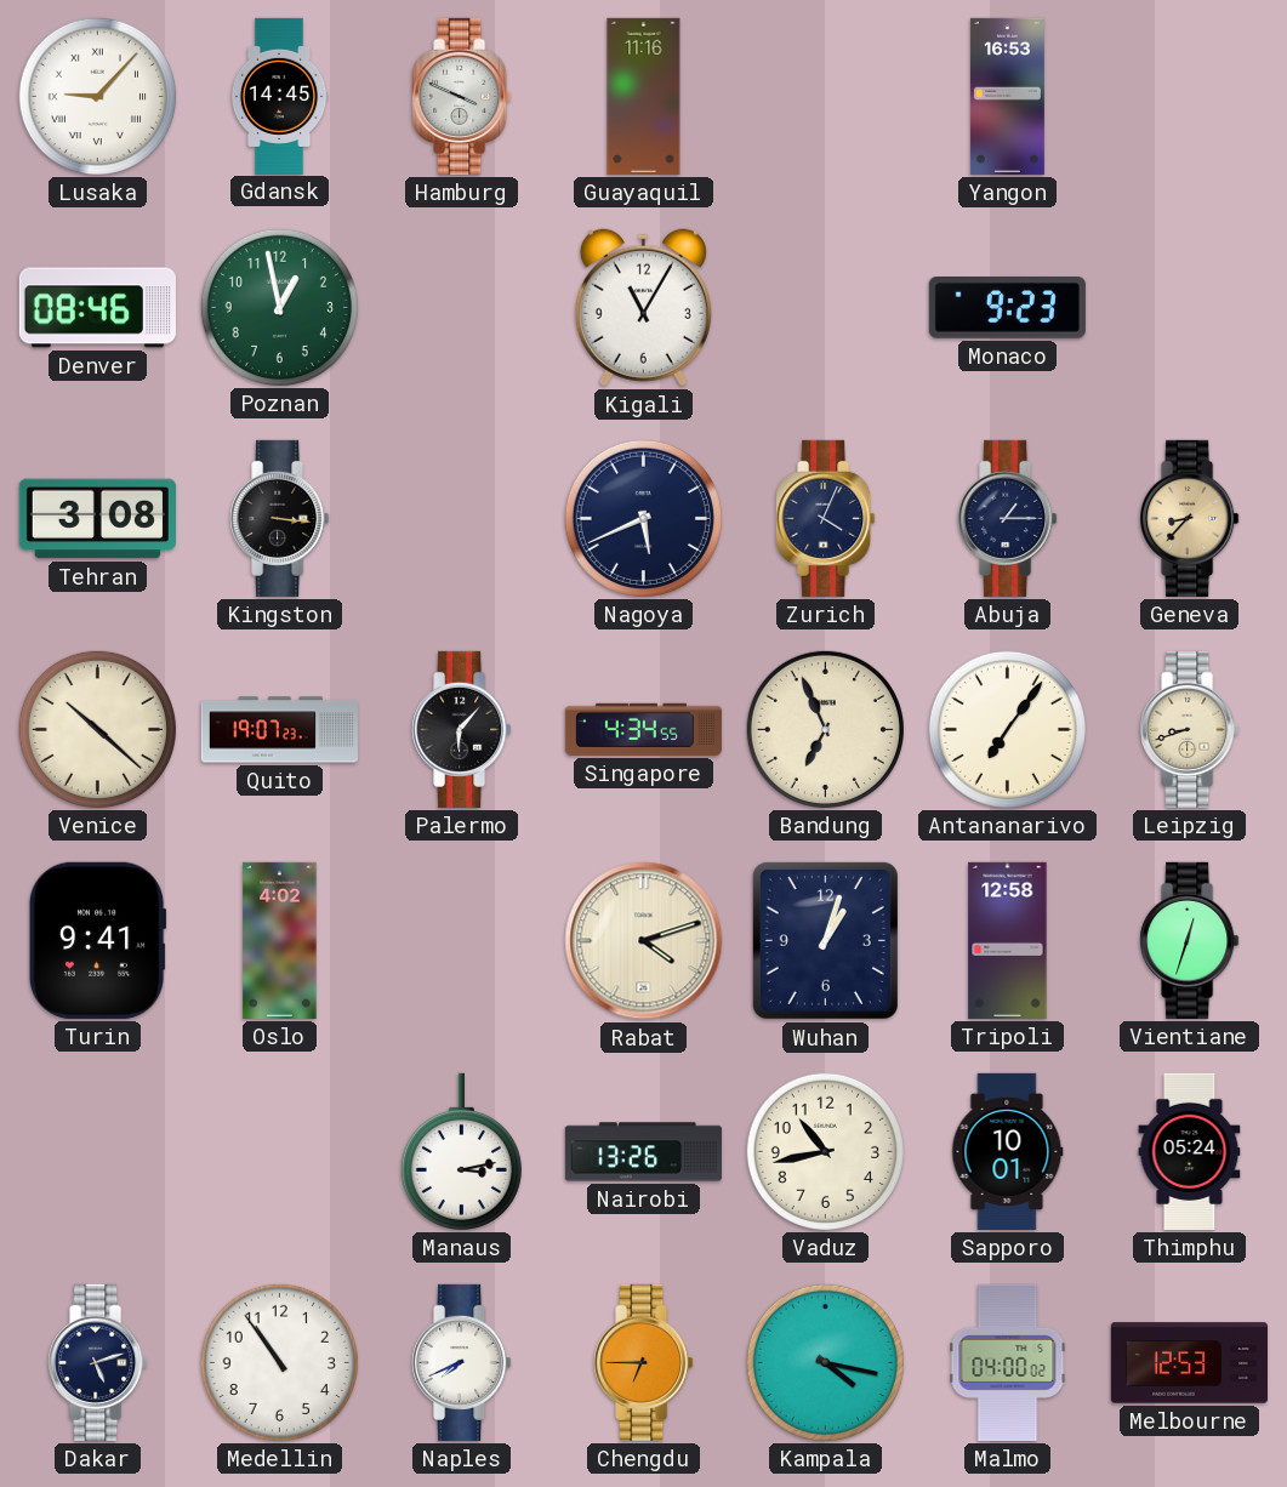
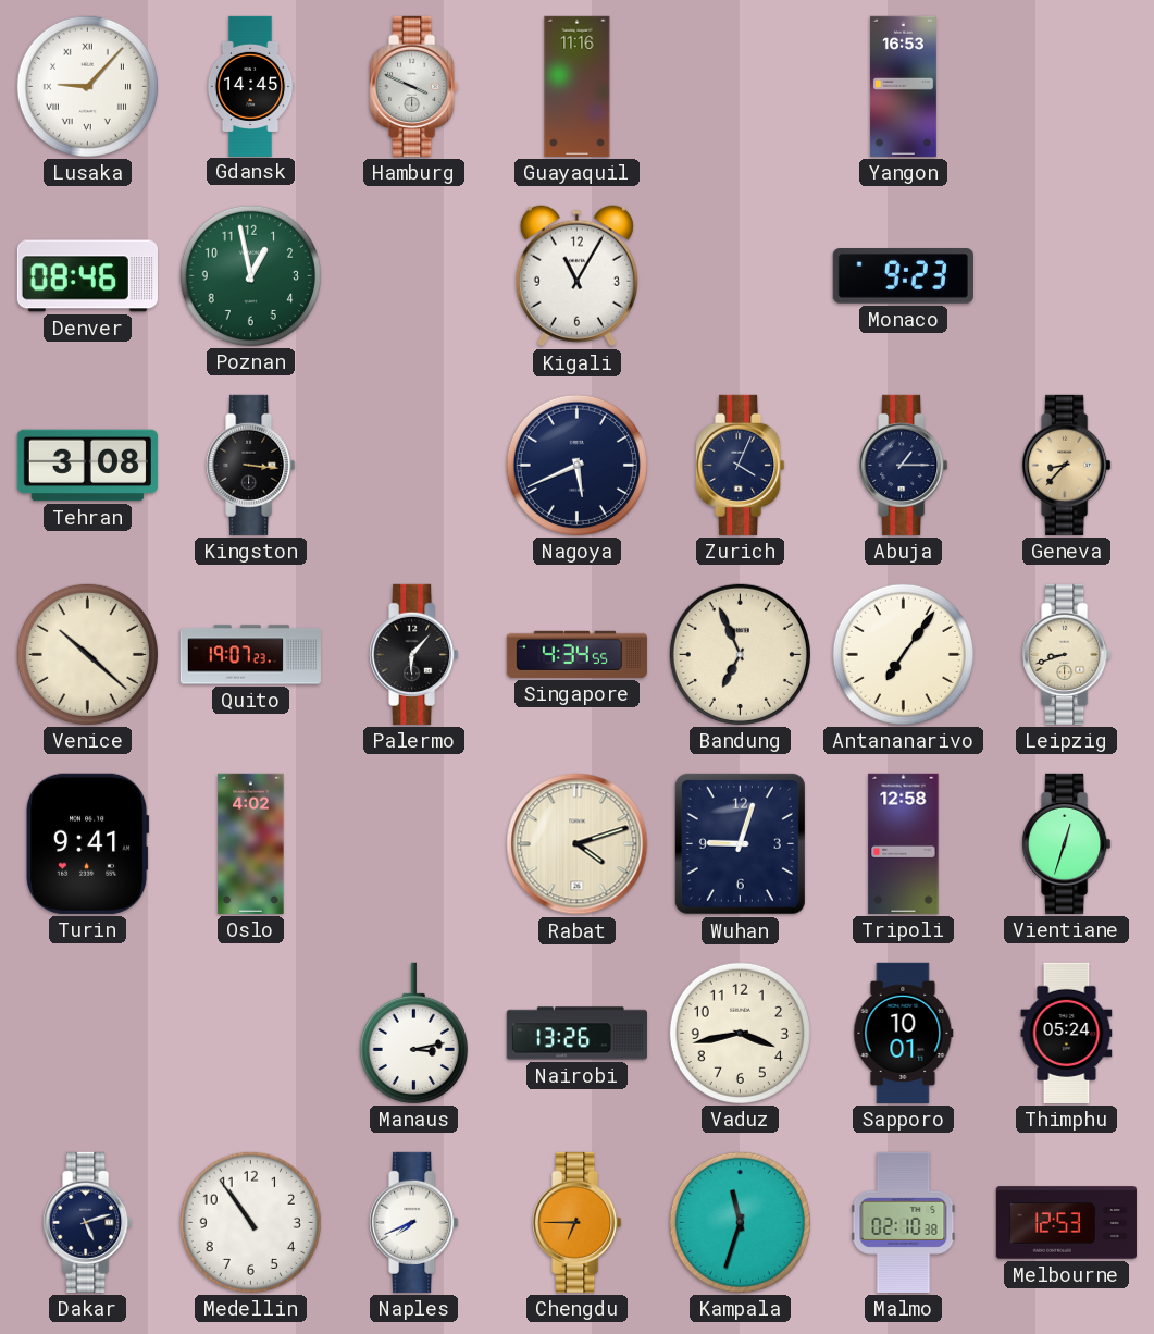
Wuhan: 1:03 -> 9:03
Vaduz: 10:43 -> 3:43
Kampala: 4:17 -> 11:33
Malmo: 04:00 -> 02:10
